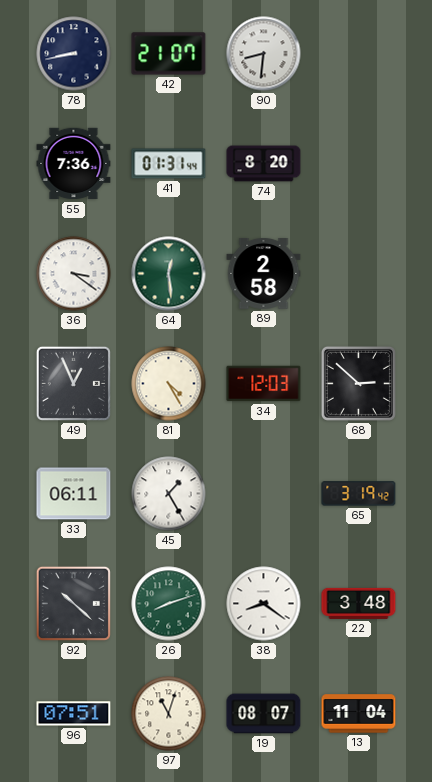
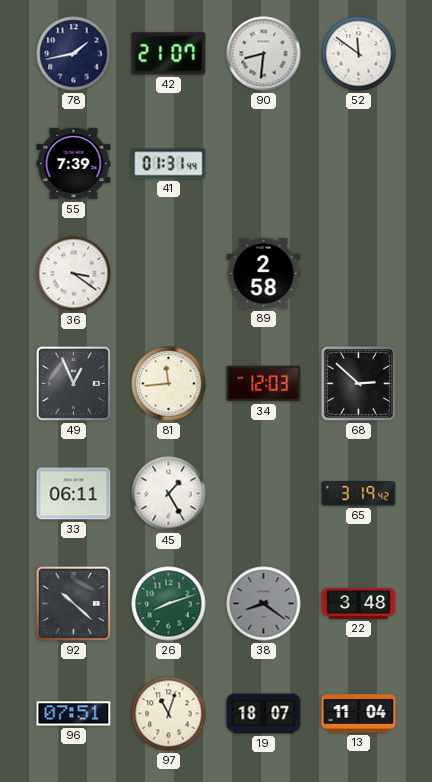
78: 8:43 -> 1:43
52: none -> 11:51
55: 7:36 -> 7:39
74: 8:20 -> none
64: 12:29 -> none
81: 4:25 -> 11:44
38 dial: white -> grey
19: 08:07 -> 18:07
